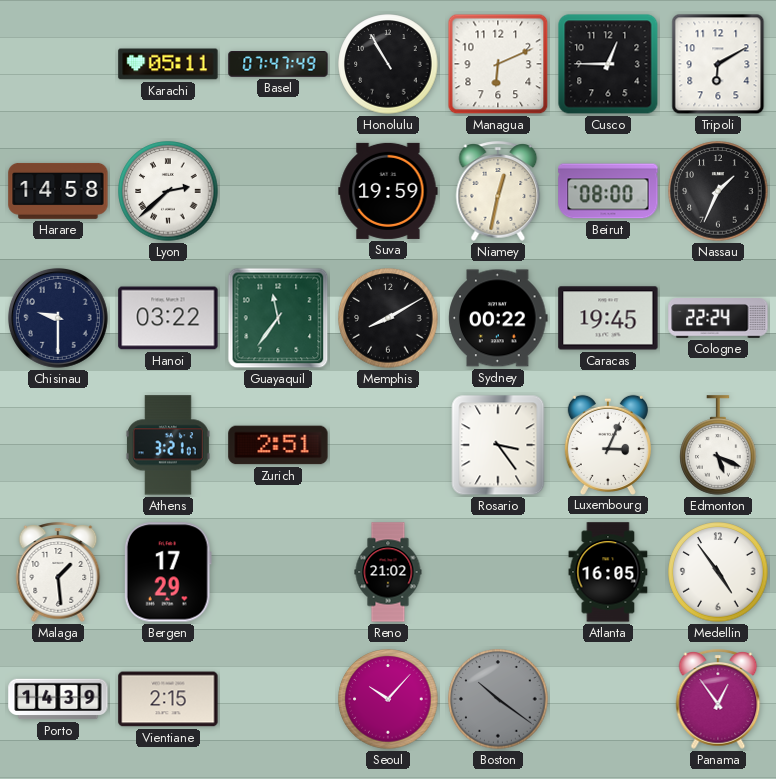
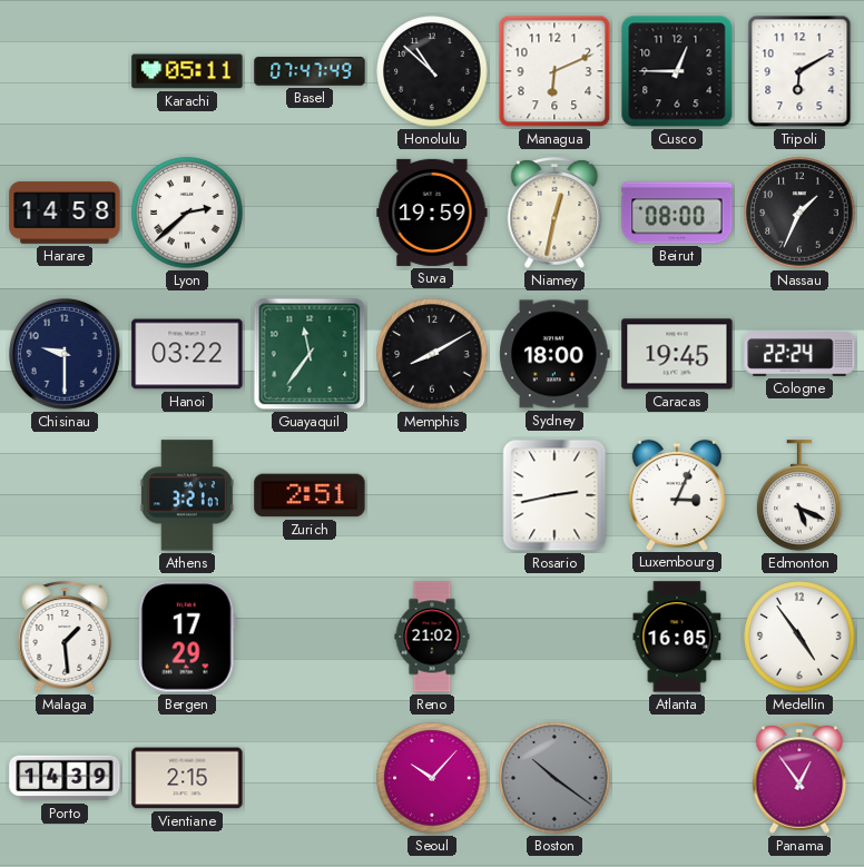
Honolulu: 10:55 -> 10:52
Sydney: 00:22 -> 18:00
Rosario: 3:24 -> 2:43
